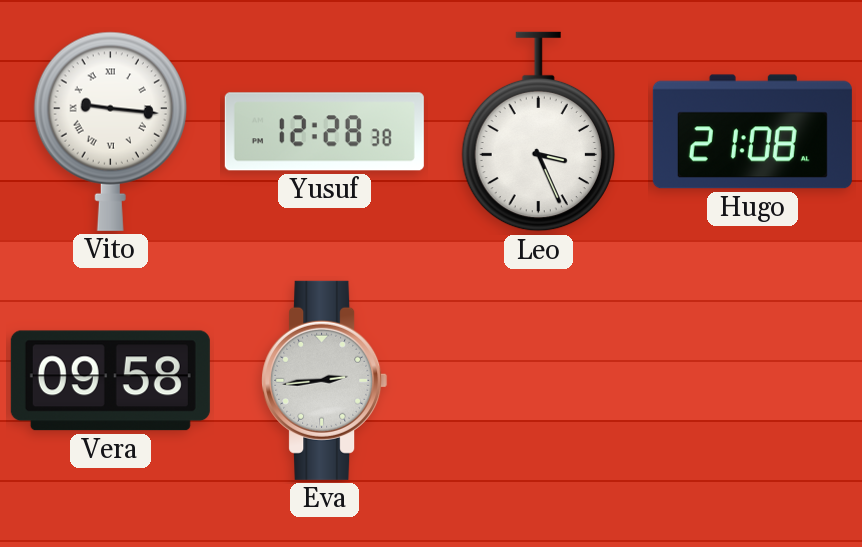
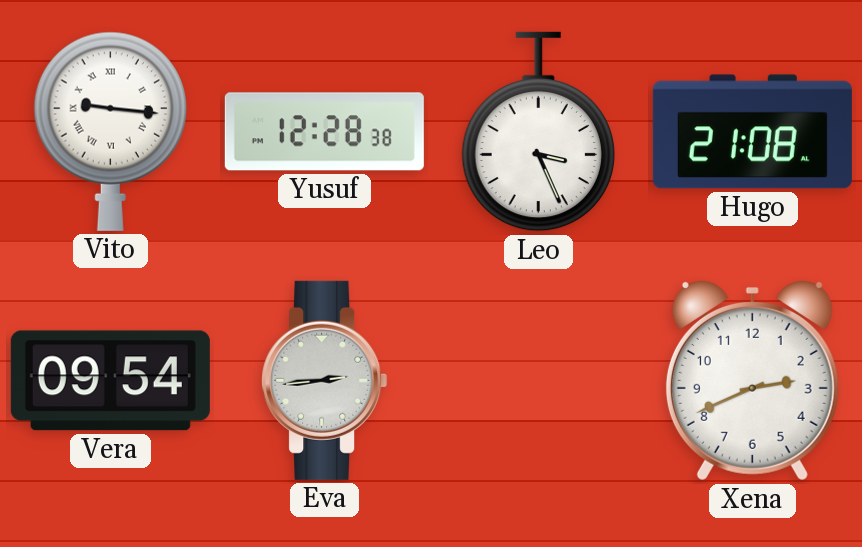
Vera: 09:58 -> 09:54
Xena: none -> 2:41
